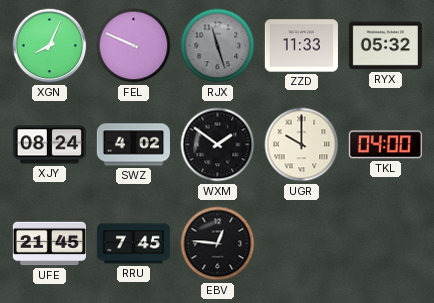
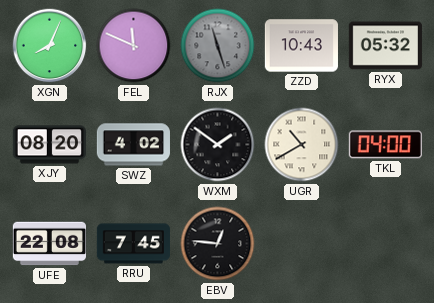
FEL: 9:49 -> 11:49
ZZD: 11:33 -> 10:43
XJY: 08:24 -> 08:20
UGR: 10:00 -> 10:40
UFE: 21:45 -> 22:08
